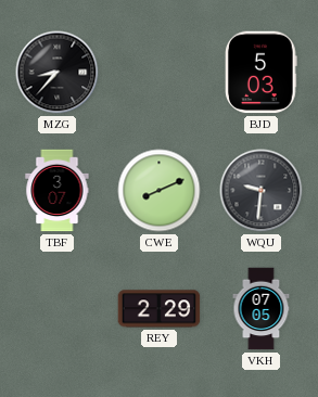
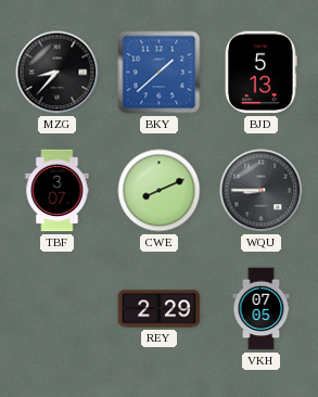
BKY: none -> 1:38
BJD: 5:03 -> 5:13
WQU: 9:31 -> 8:45
